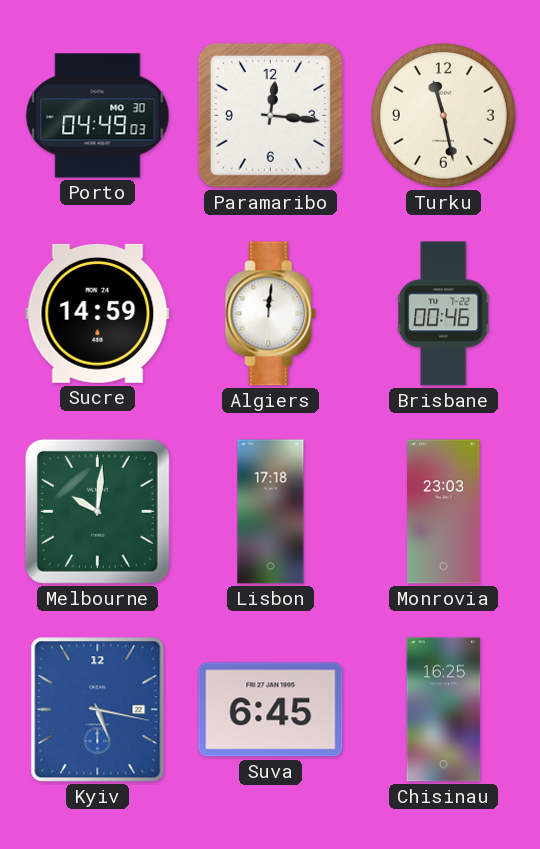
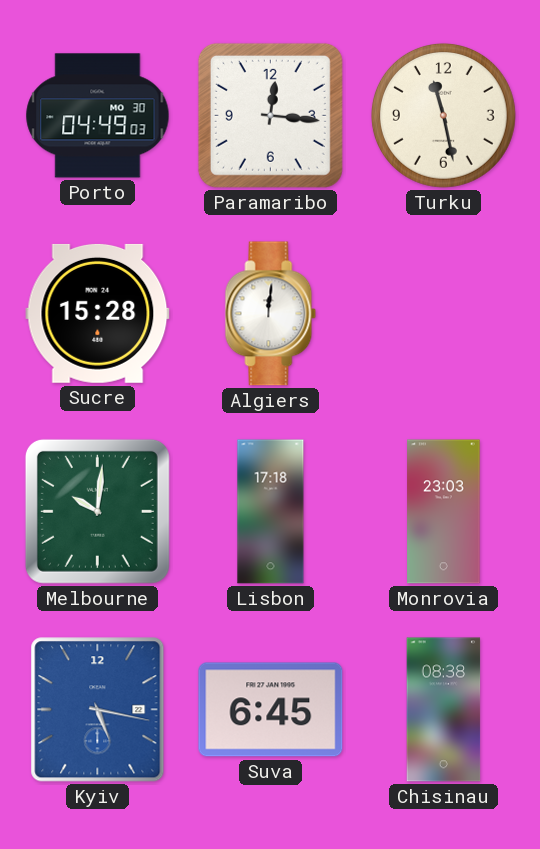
Sucre: 14:59 -> 15:28
Brisbane: 00:46 -> none
Chisinau: 16:25 -> 08:38
